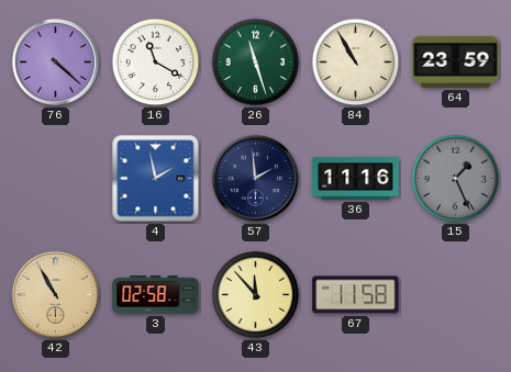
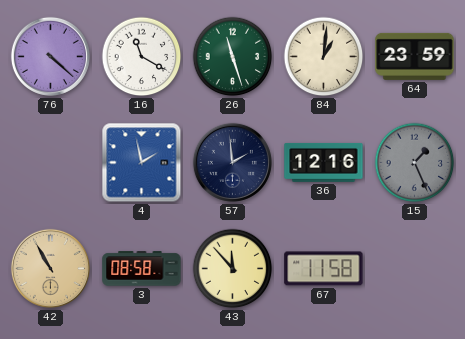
84: 10:55 -> 1:01
36: 11:16 -> 12:16
3: 02:58 -> 08:58
